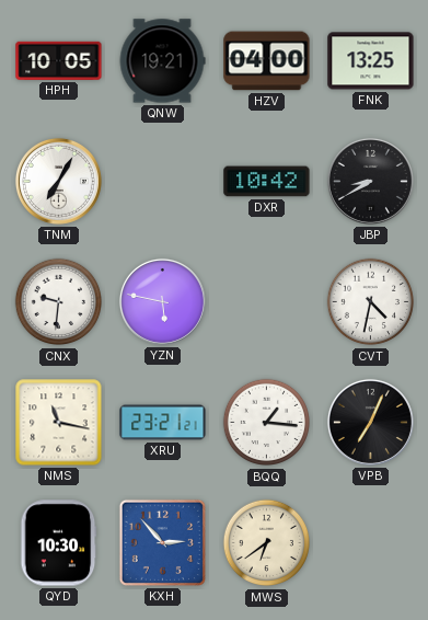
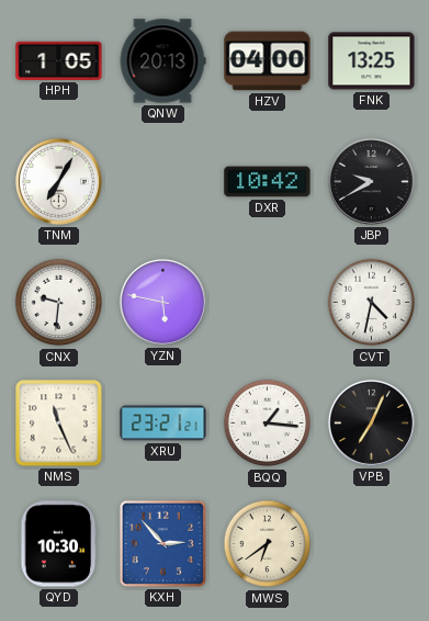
HPH: 10:05 -> 1:05
QNW: 19:21 -> 20:13
JBP: 8:40 -> 9:40
NMS: 11:17 -> 11:26
